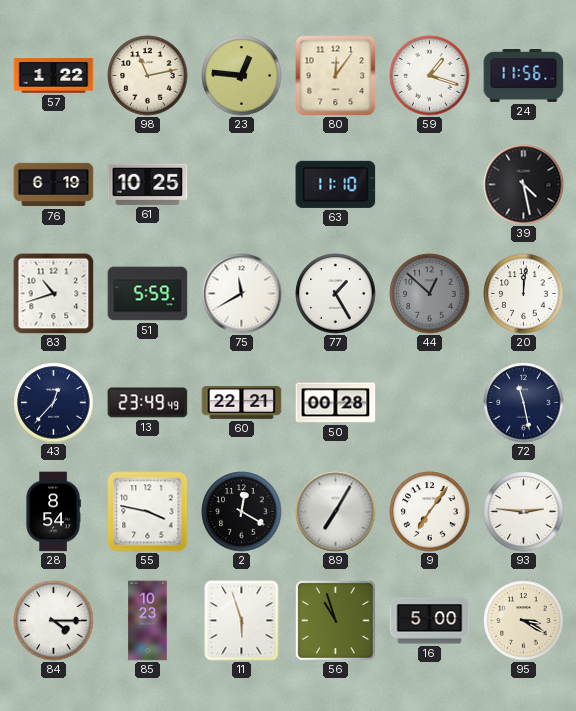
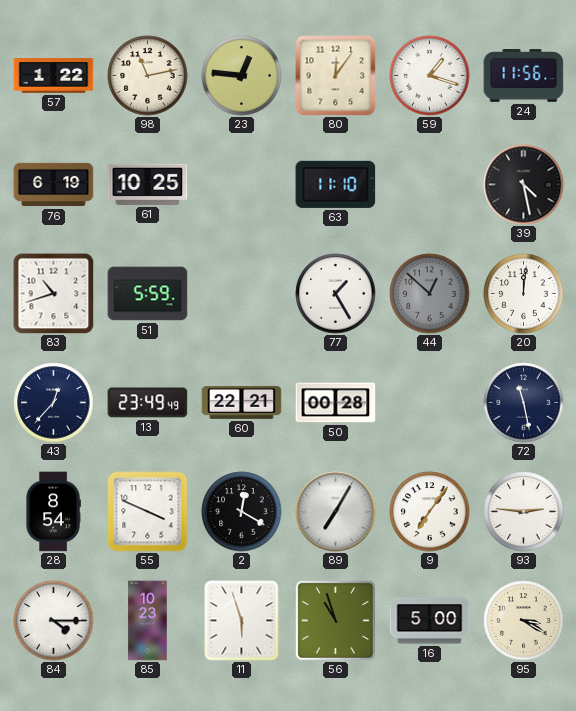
75: 11:40 -> none
55: 3:47 -> 3:49
